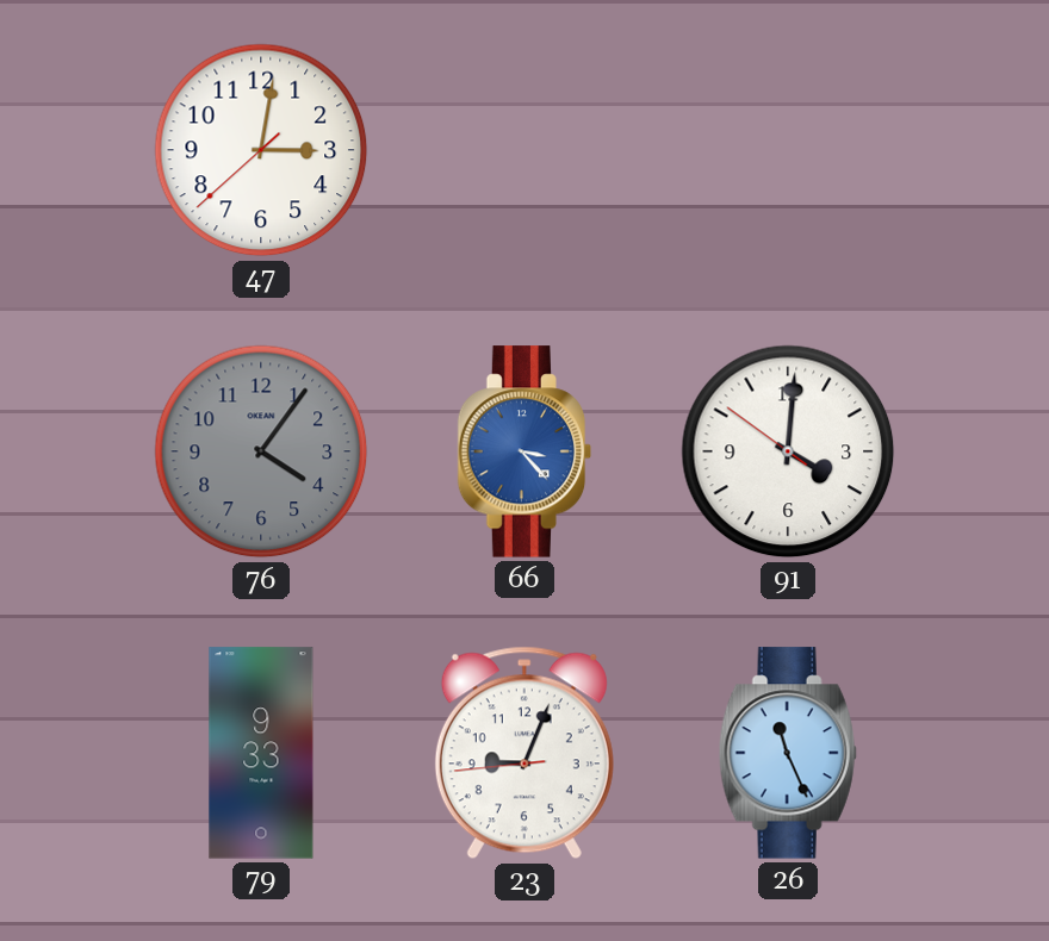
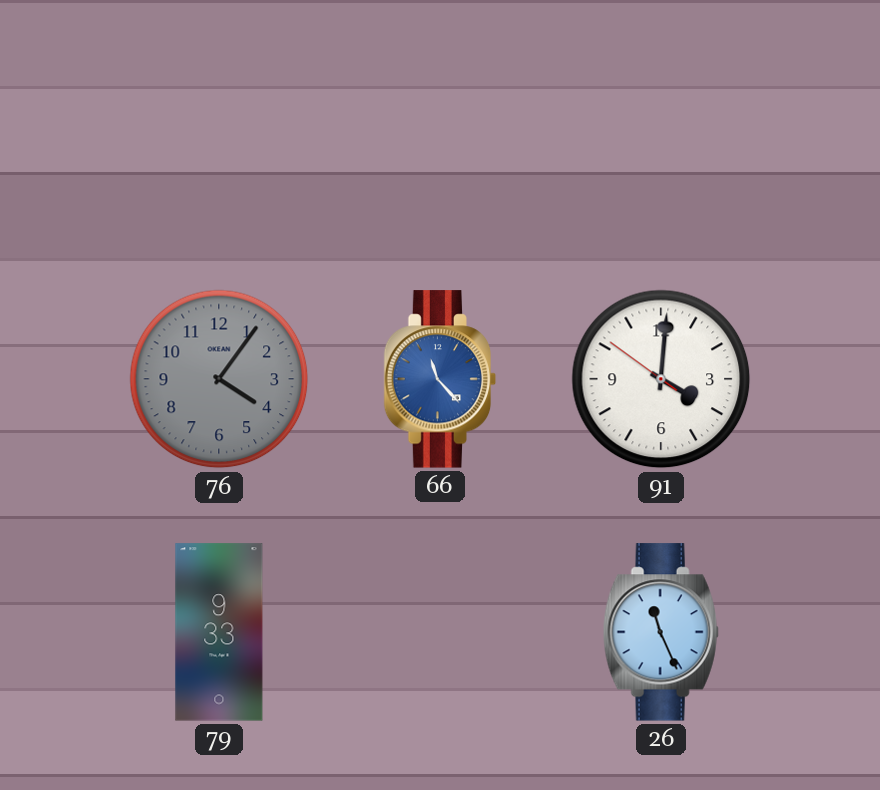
47: 3:01 -> none
66: 3:23 -> 11:23
23: 9:03 -> none
